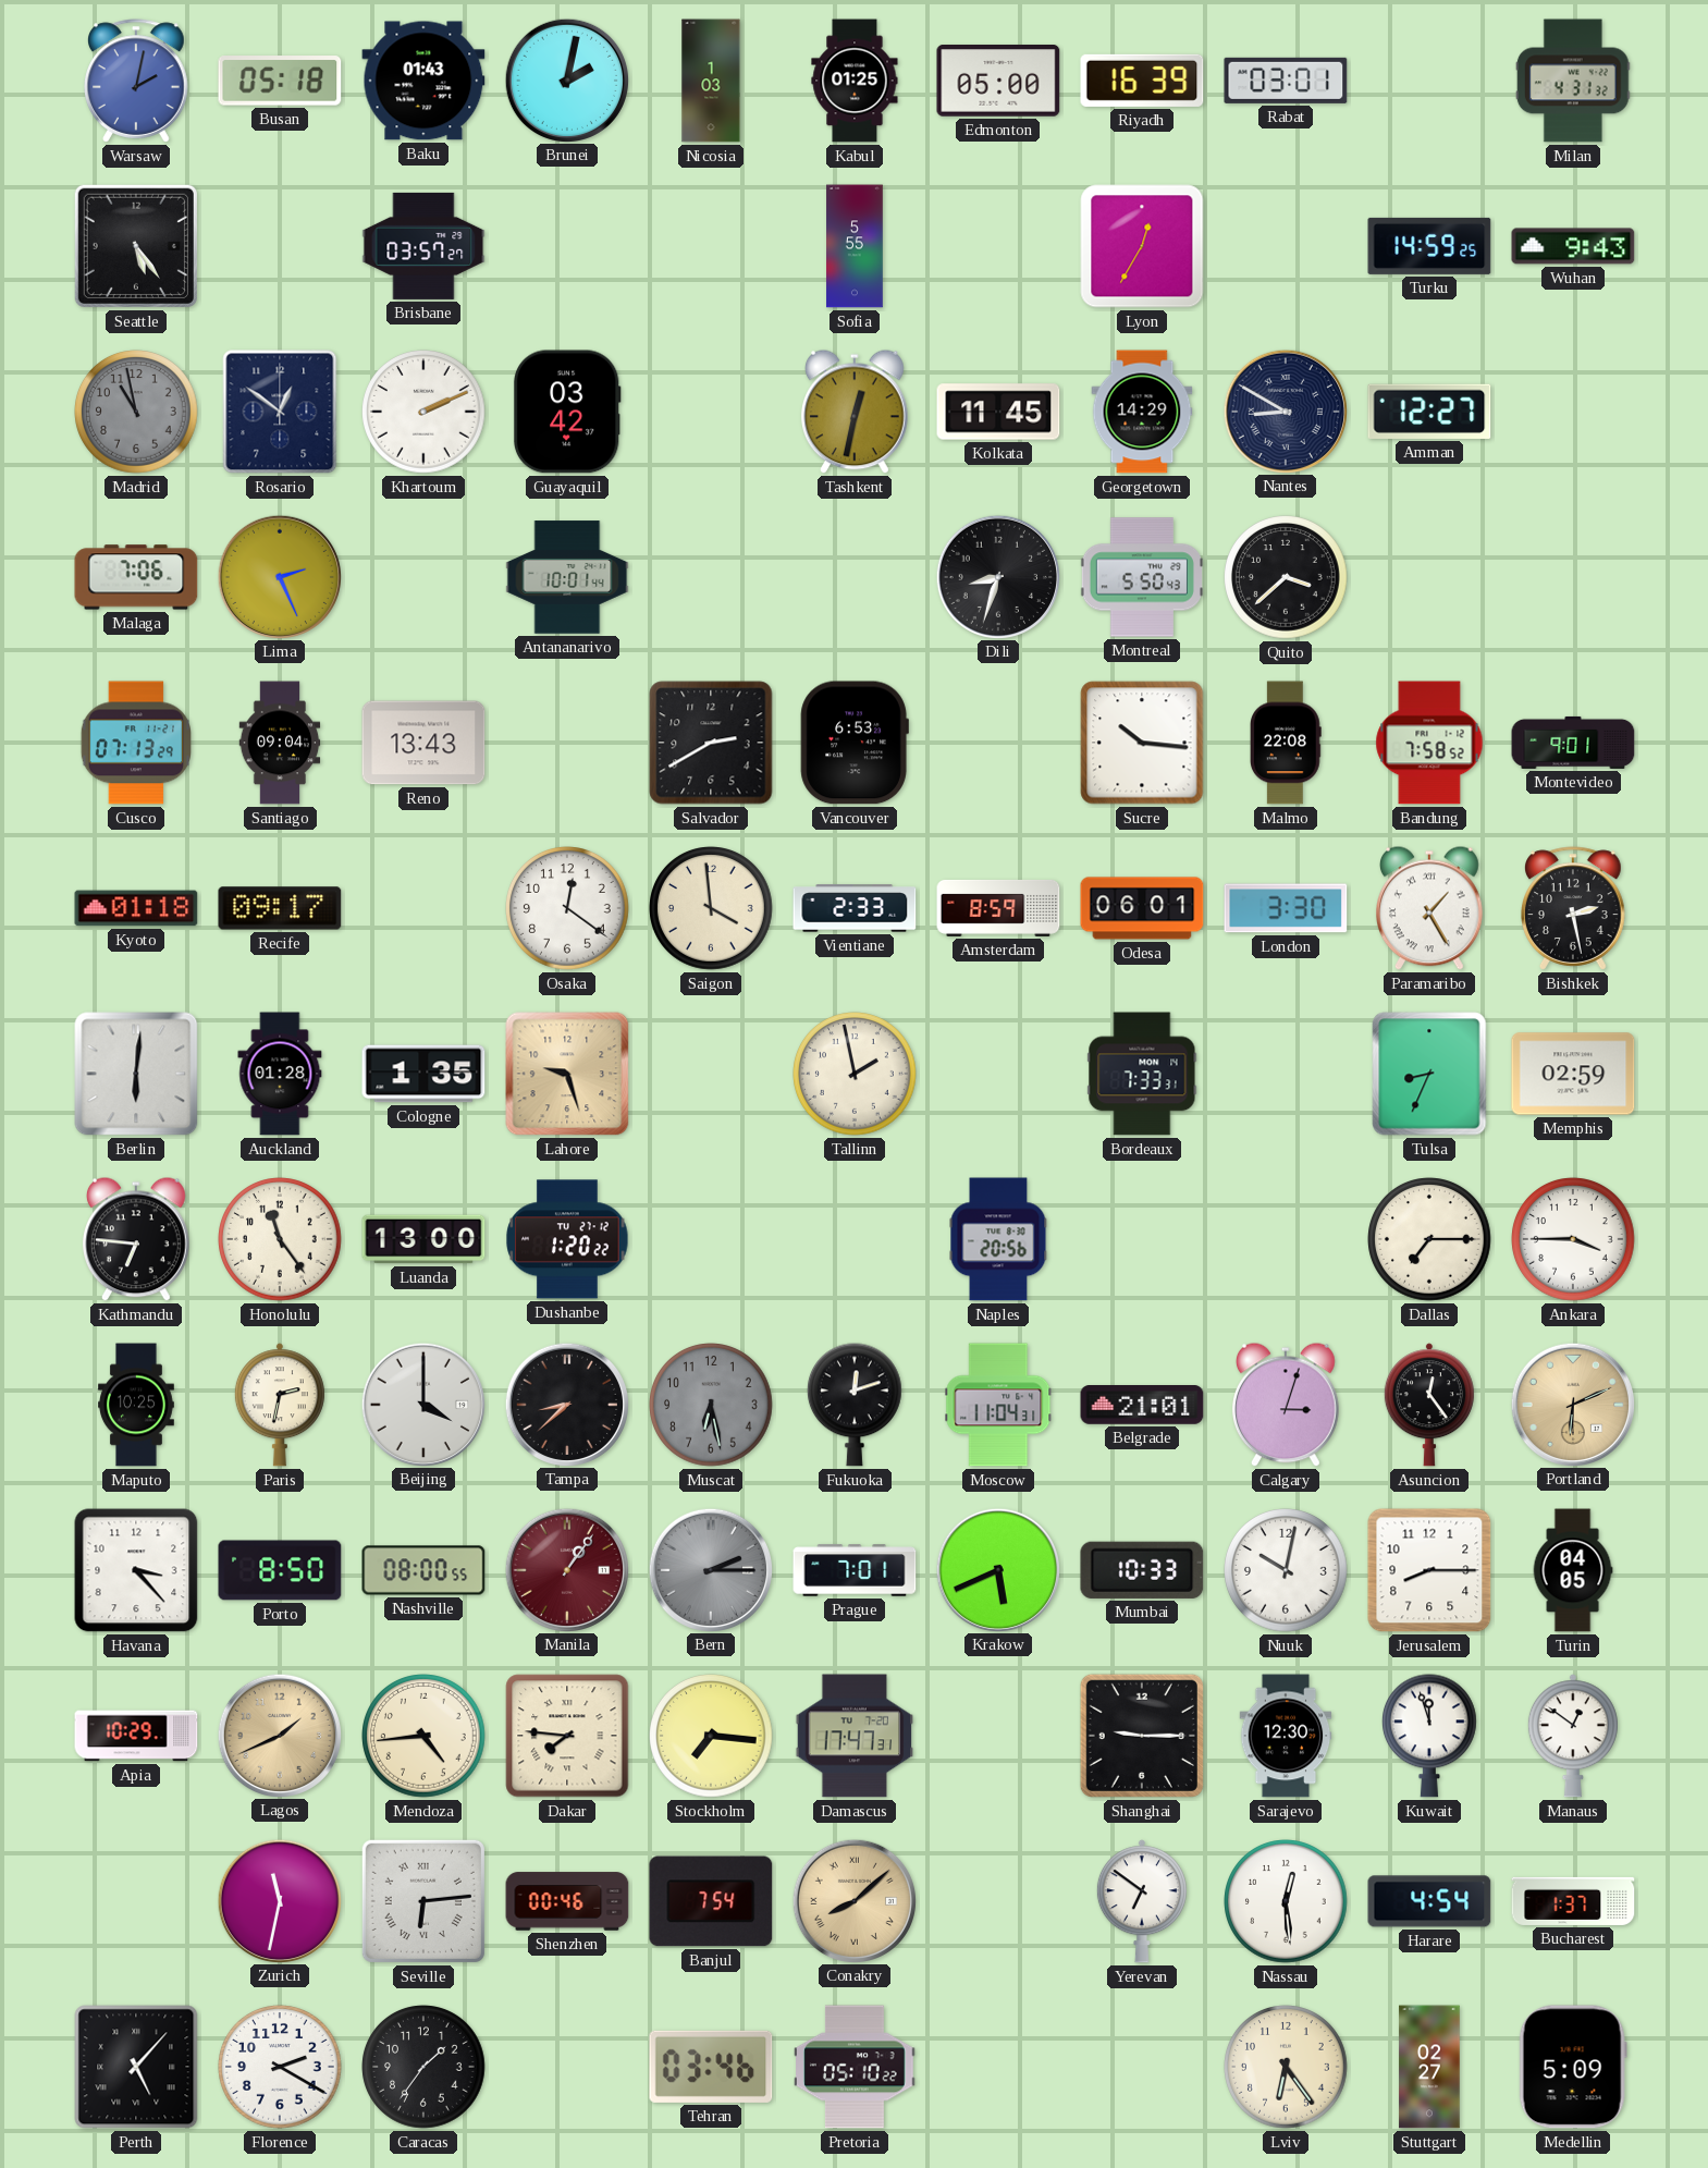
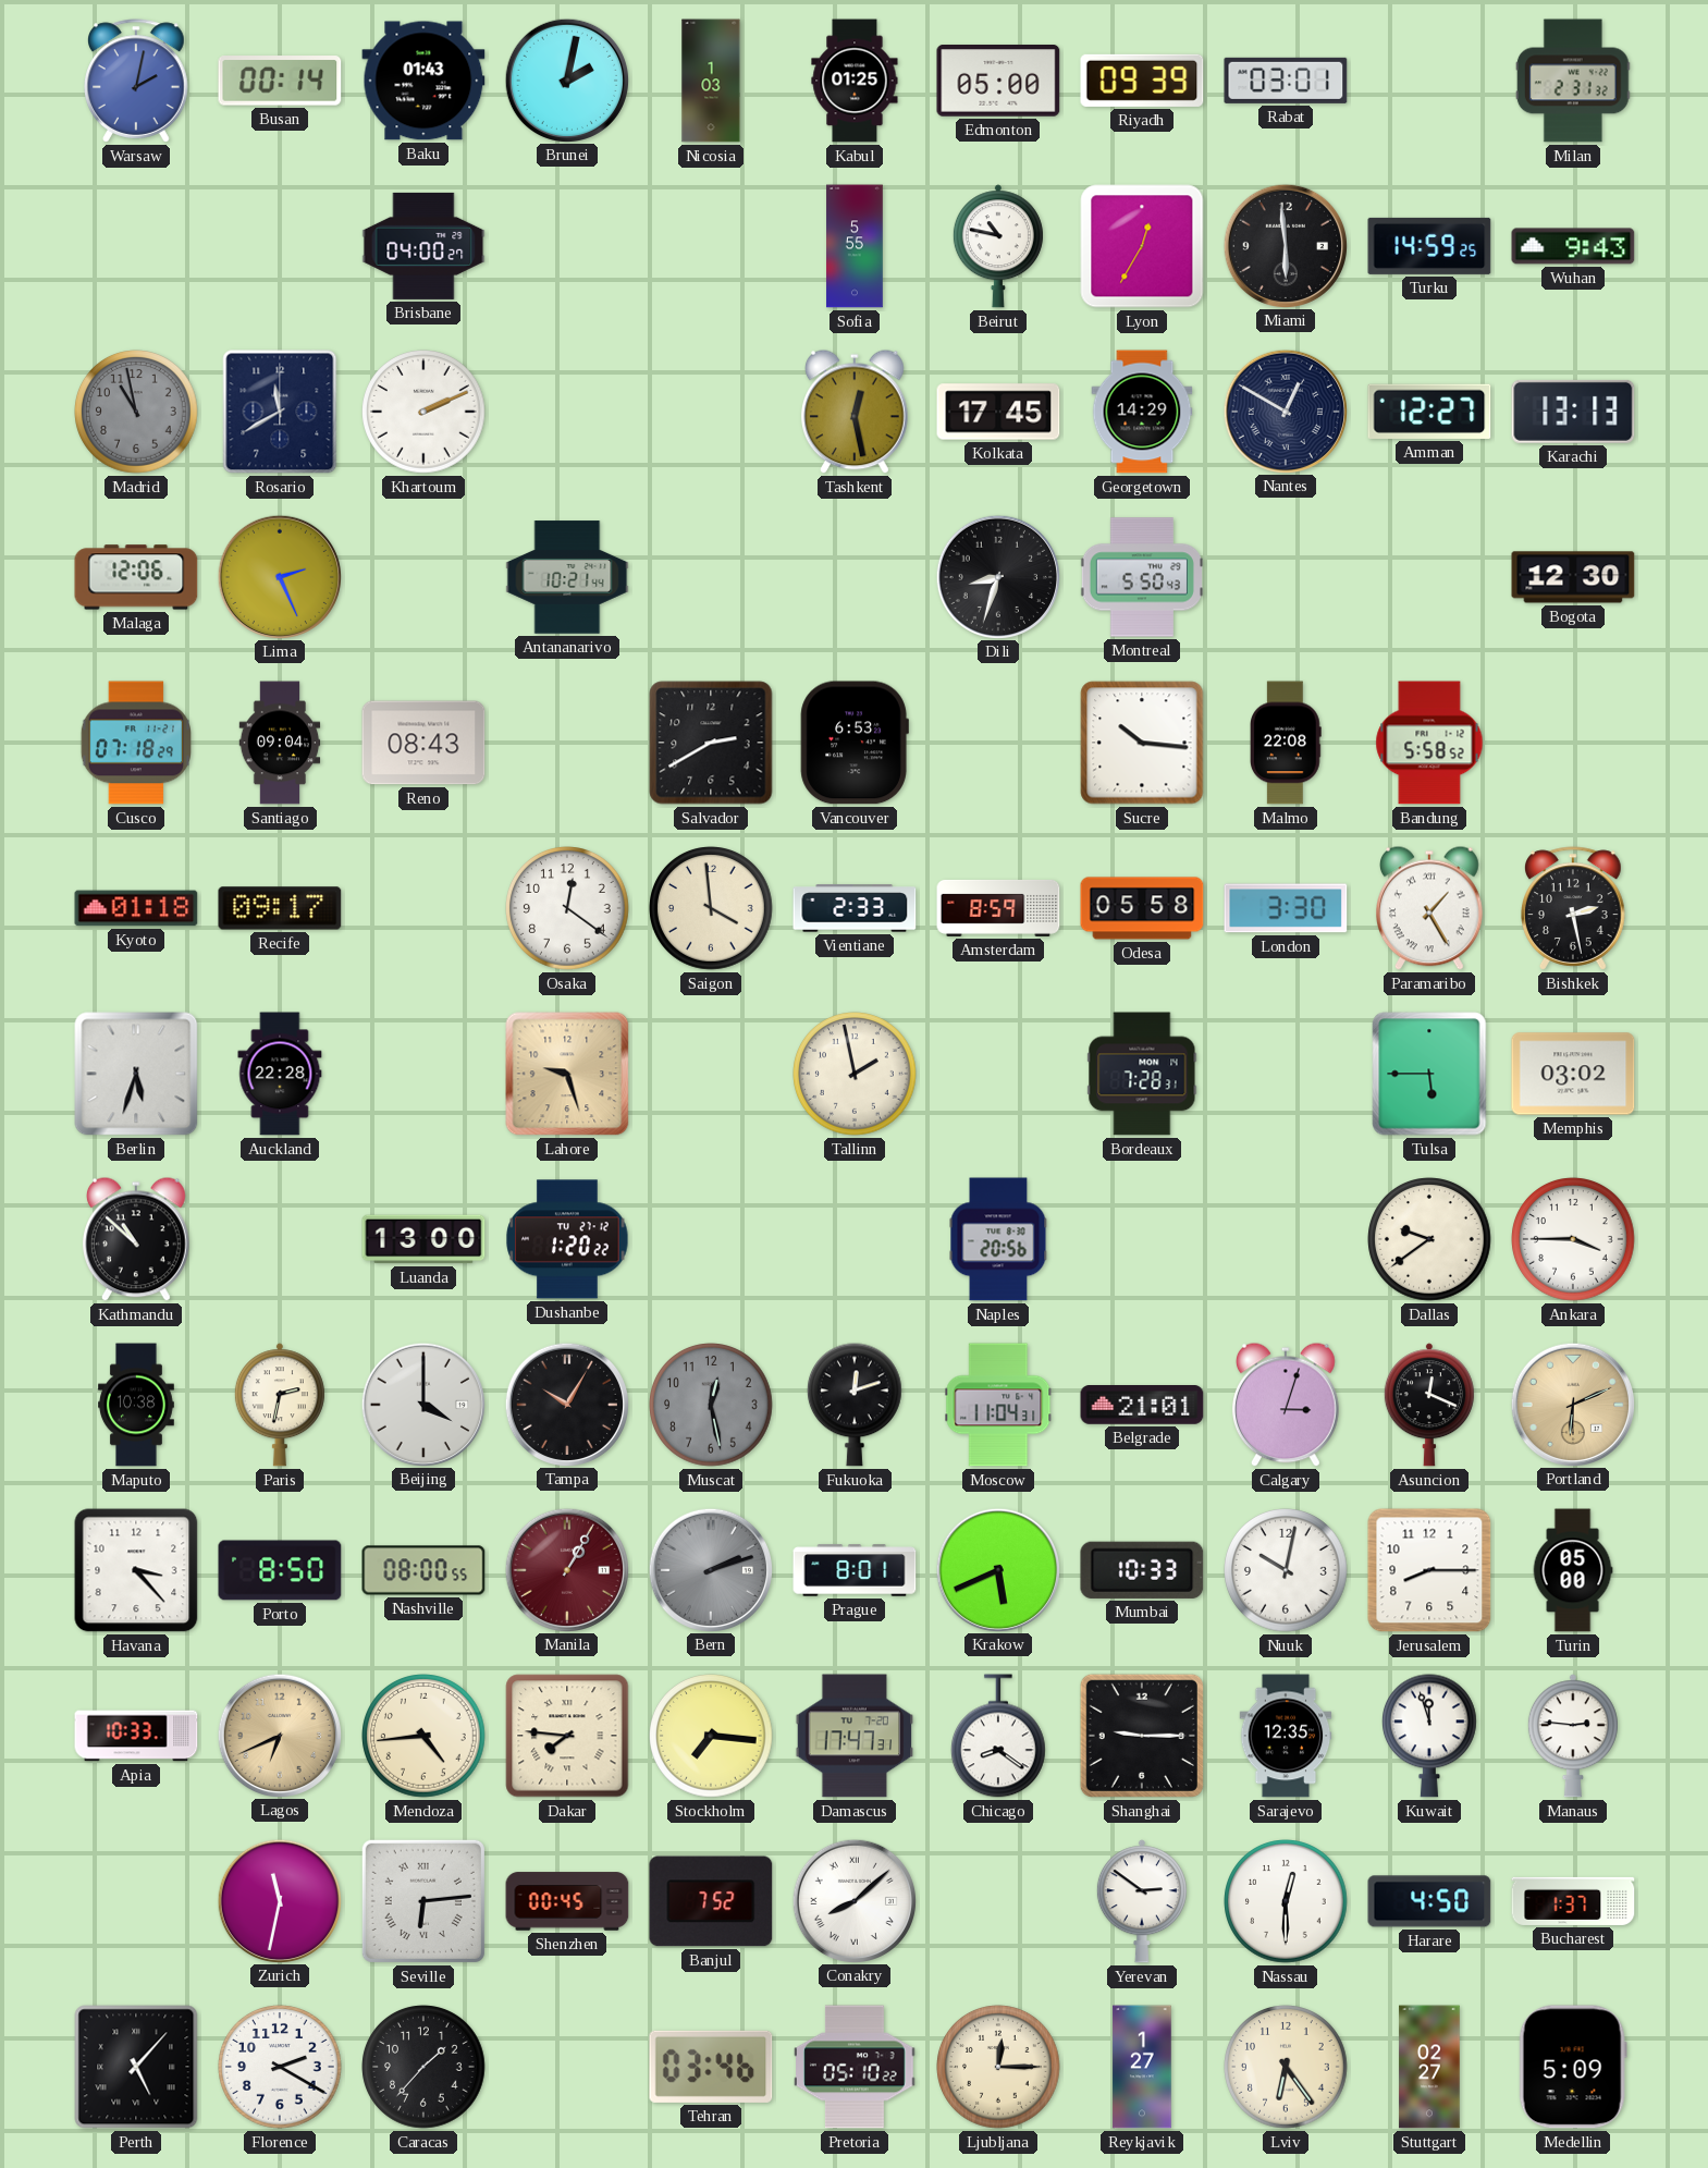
Busan: 05:18 -> 00:14
Riyadh: 16:39 -> 09:39
Milan: 4:31 -> 2:31
Seattle: 5:24 -> none
Brisbane: 03:57 -> 04:00
Beirut: none -> 10:47
Miami: none -> 5:59
Rosario: 12:51 -> 11:40
Guayaquil: 03:42 -> none
Tashkent: 12:32 -> 12:28
Kolkata: 11:45 -> 17:45
Nantes: 8:50 -> 12:50
Karachi: none -> 13:13
Malaga: 7:06 -> 12:06
Antananarivo: 10:01 -> 10:21
Quito: 3:38 -> none
Bogota: none -> 12:30
Cusco: 07:13 -> 07:18
Reno: 13:43 -> 08:43
Bandung: 7:58 -> 5:58
Montevideo: 9:01 -> none
Odesa: 06:01 -> 05:58
Berlin: 6:01 -> 5:33
Auckland: 01:28 -> 22:28
Cologne: 1:35 -> none
Bordeaux: 7:33 -> 7:28
Tulsa: 8:34 -> 5:45
Memphis: 02:59 -> 03:02
Kathmandu: 6:46 -> 10:52
Honolulu: 11:24 -> none
Dallas: 7:15 -> 9:39
Maputo: 10:25 -> 10:38
Tampa: 8:38 -> 10:05
Muscat: 6:28 -> 12:28
Asuncion: 12:24 -> 12:19
Manila: 1:06 -> 1:05
Bern: 2:15 -> 2:12
Prague: 7:01 -> 8:01
Turin: 04:05 -> 05:00
Apia: 10:29 -> 10:33
Lagos: 1:41 -> 6:41
Chicago: none -> 8:21
Sarajevo: 12:30 -> 12:35
Manaus: 12:51 -> 2:46
Shenzhen: 00:46 -> 00:45
Banjul: 7:54 -> 7:52
Conakry dial: champagne -> white
Yerevan: 6:51 -> 2:51
Nassau: 12:29 -> 12:30
Harare: 4:54 -> 4:50
Caracas: 1:36 -> 1:37
Ljubljana: none -> 12:15
Reykjavik: none -> 1:27
